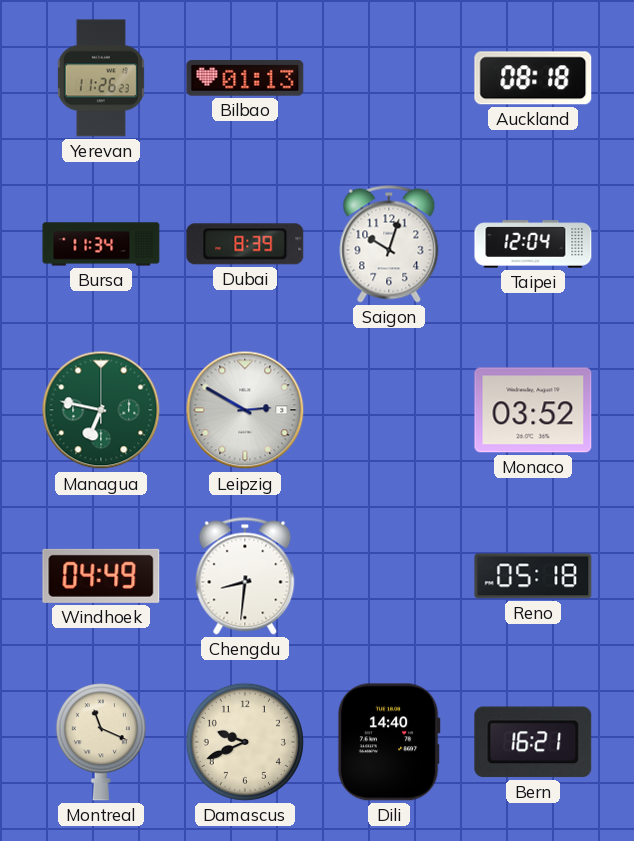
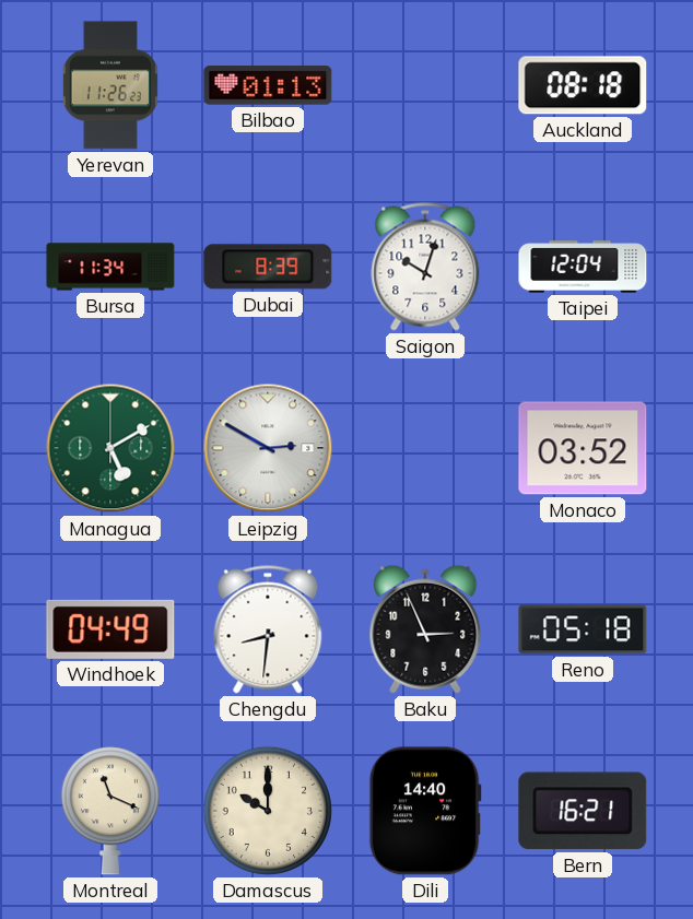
Managua: 6:47 -> 5:10
Baku: none -> 2:56
Damascus: 9:41 -> 10:00
